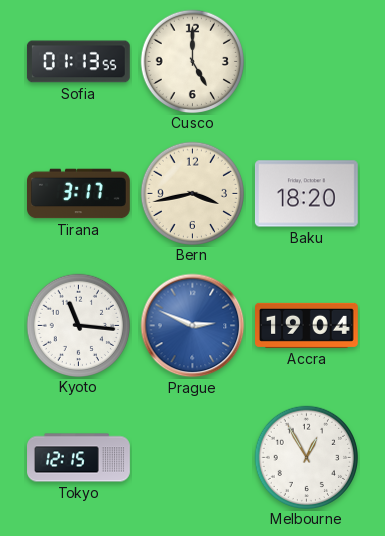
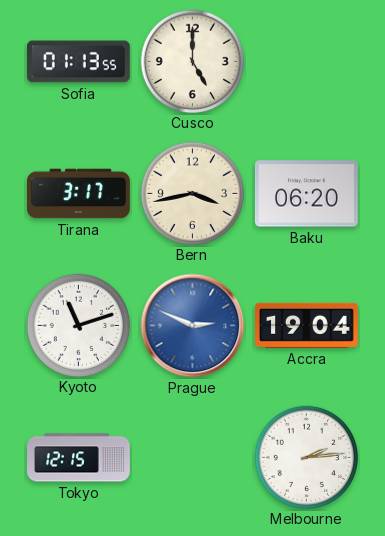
Baku: 18:20 -> 06:20
Kyoto: 11:16 -> 11:12
Melbourne: 12:55 -> 2:14
